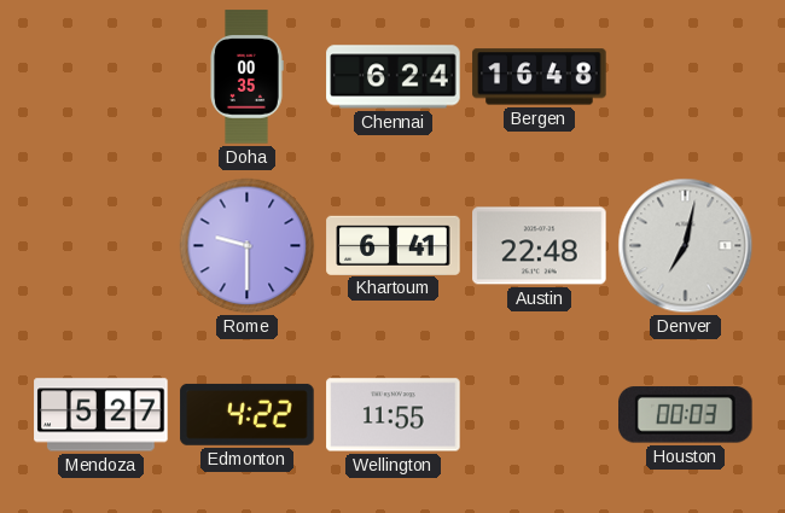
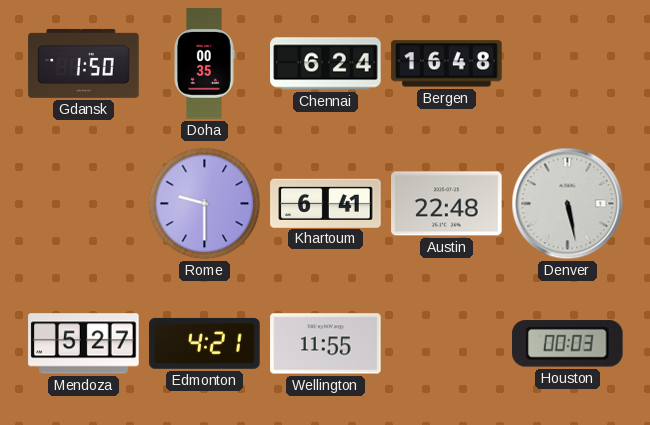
Gdansk: none -> 1:50
Denver: 7:02 -> 5:28
Edmonton: 4:22 -> 4:21
